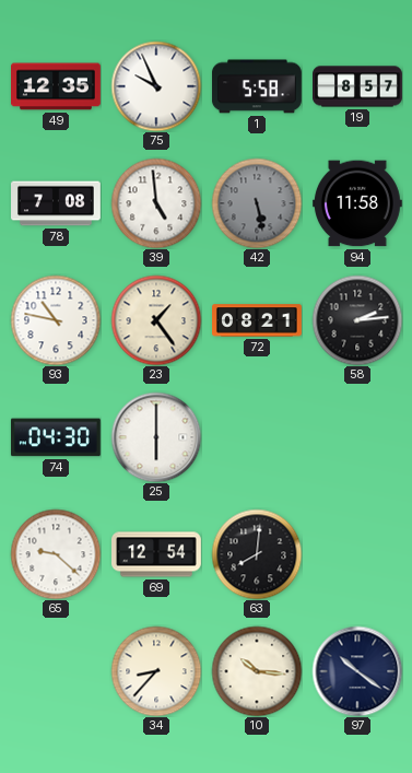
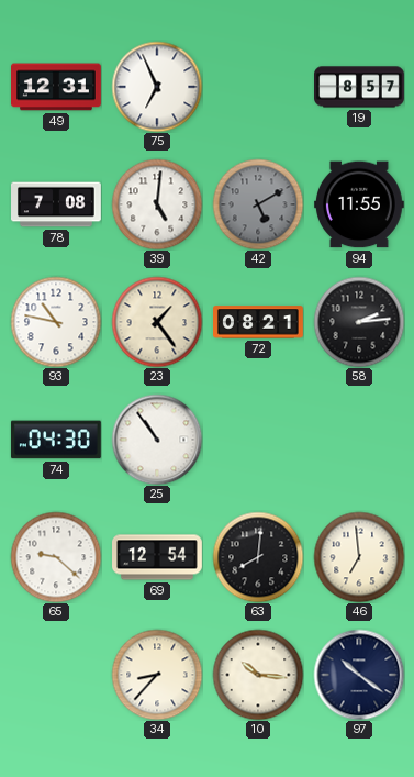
49: 12:35 -> 12:31
75: 9:56 -> 6:56
1: 5:58 -> none
39: 4:59 -> 5:01
42: 5:28 -> 5:10
94: 11:58 -> 11:55
25: 6:00 -> 10:54
46: none -> 6:59
